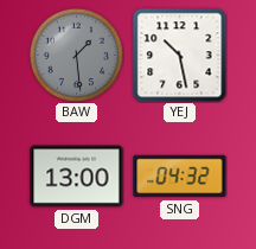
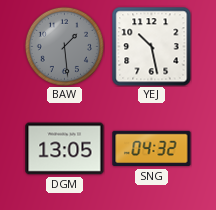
DGM: 13:00 -> 13:05
